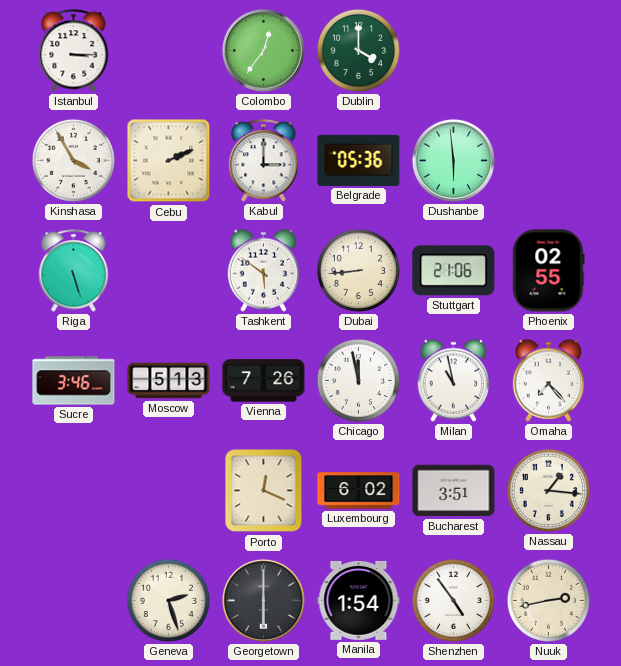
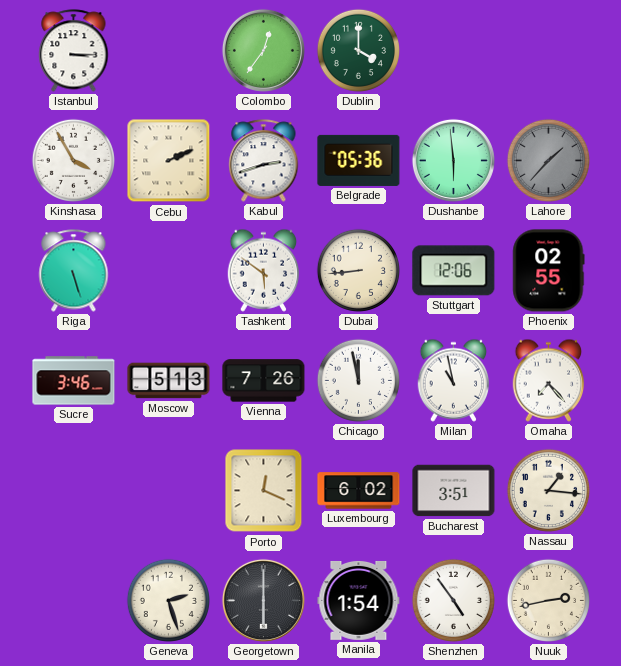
Kabul: 3:00 -> 2:42
Lahore: none -> 1:37
Stuttgart: 21:06 -> 12:06
